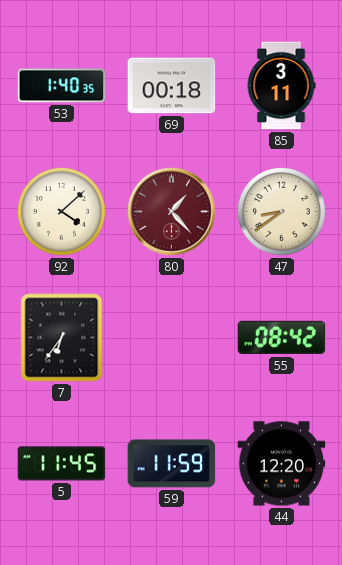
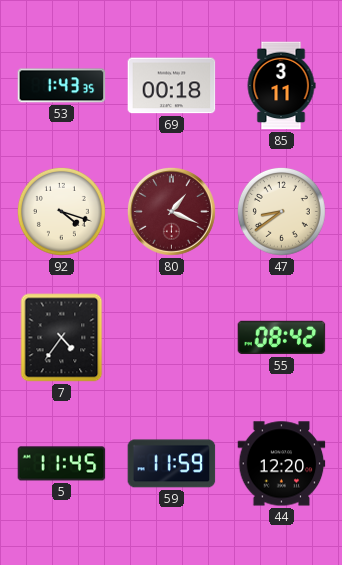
53: 1:40 -> 1:43
92: 4:08 -> 4:18
80: 1:23 -> 1:19
7: 6:36 -> 4:36
